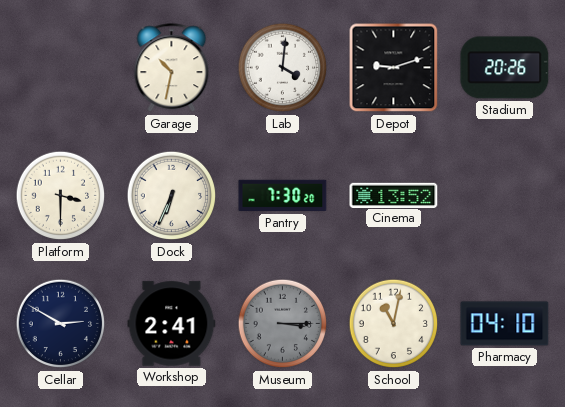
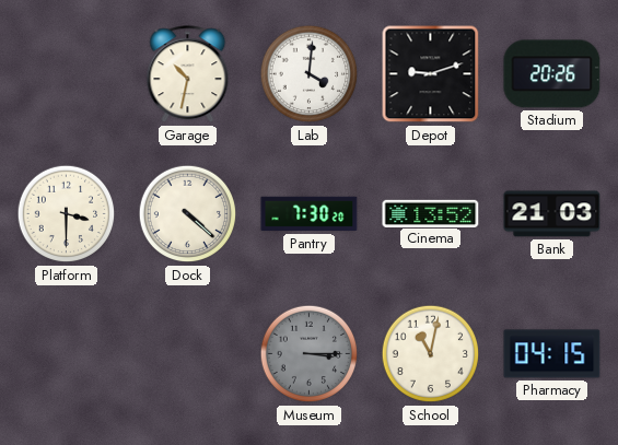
Dock: 6:34 -> 4:22
Bank: none -> 21:03
Cellar: 2:50 -> none
Workshop: 2:41 -> none
Pharmacy: 04:10 -> 04:15
